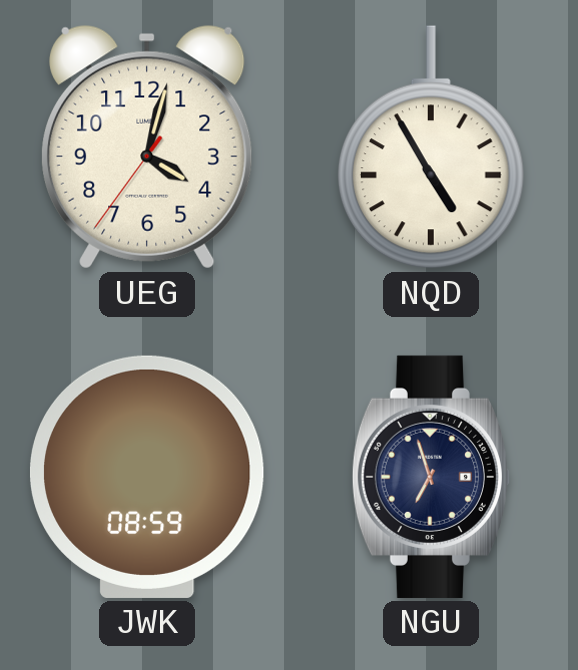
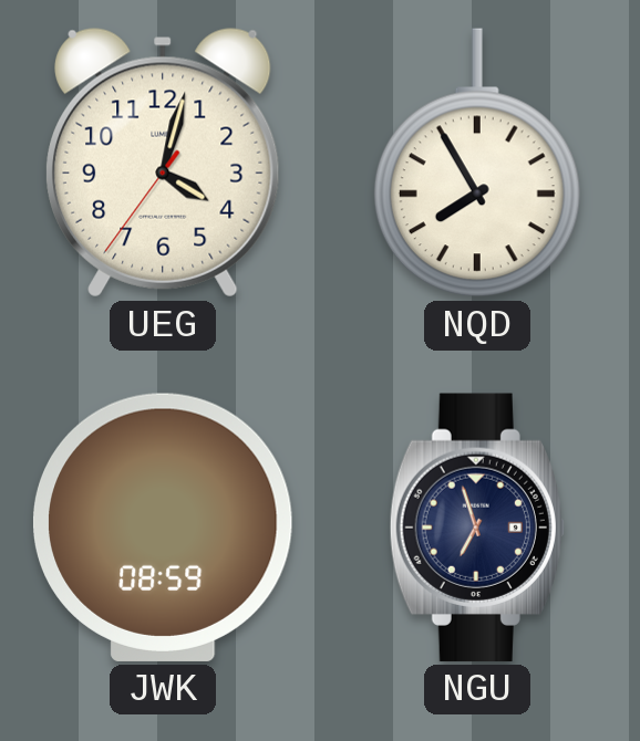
NQD: 4:55 -> 7:55
